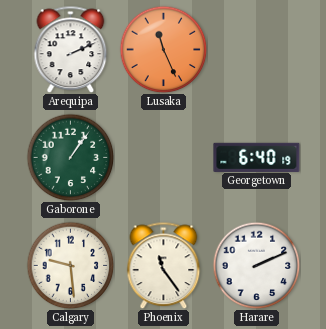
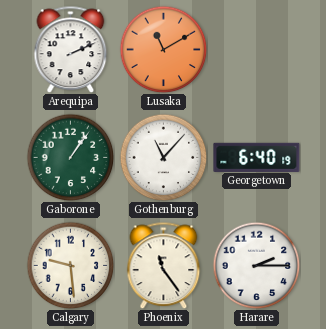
Lusaka: 11:26 -> 11:10
Gothenburg: none -> 11:07
Harare: 2:11 -> 2:15
